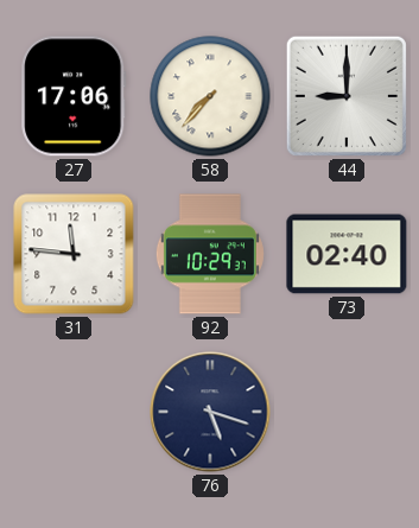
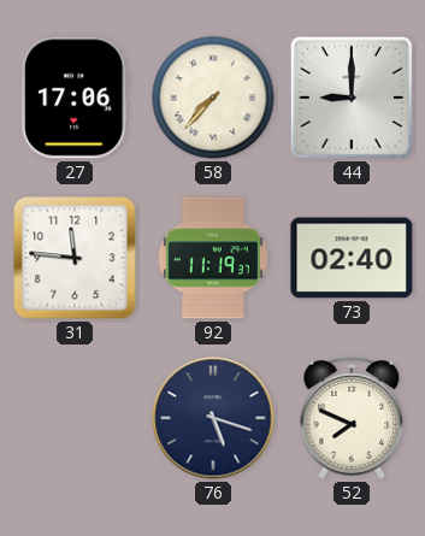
92: 10:29 -> 11:19
52: none -> 7:49
